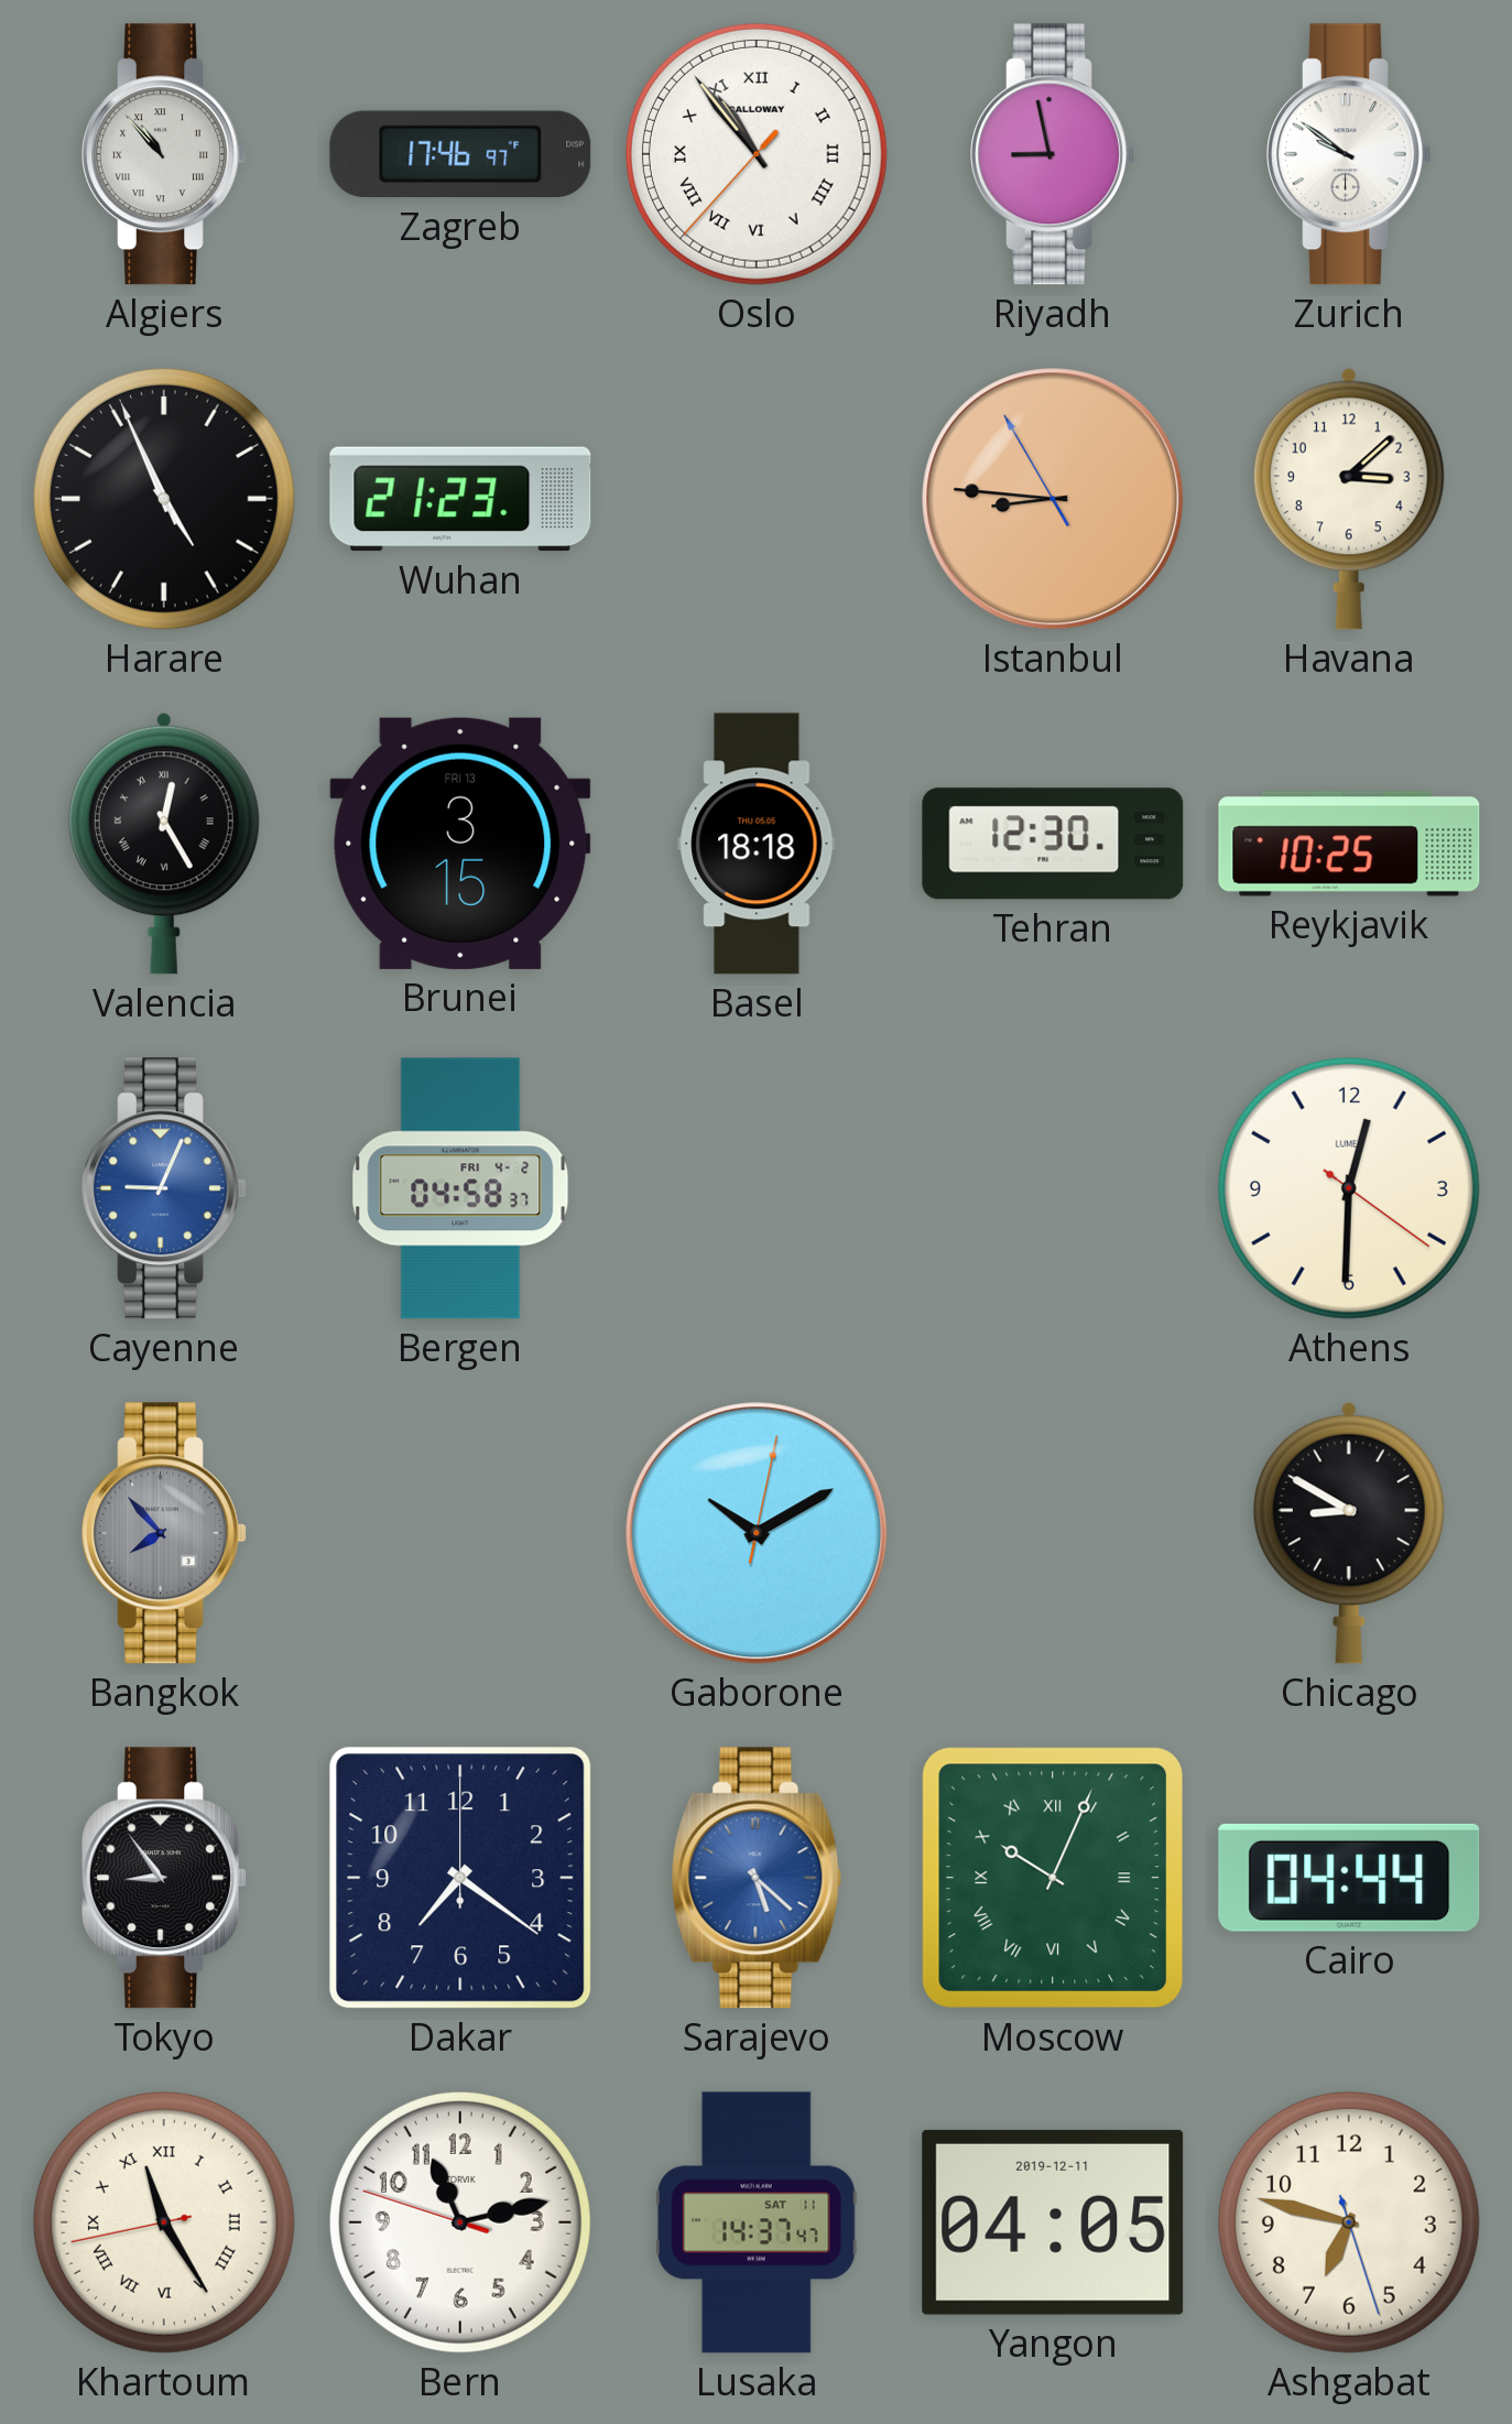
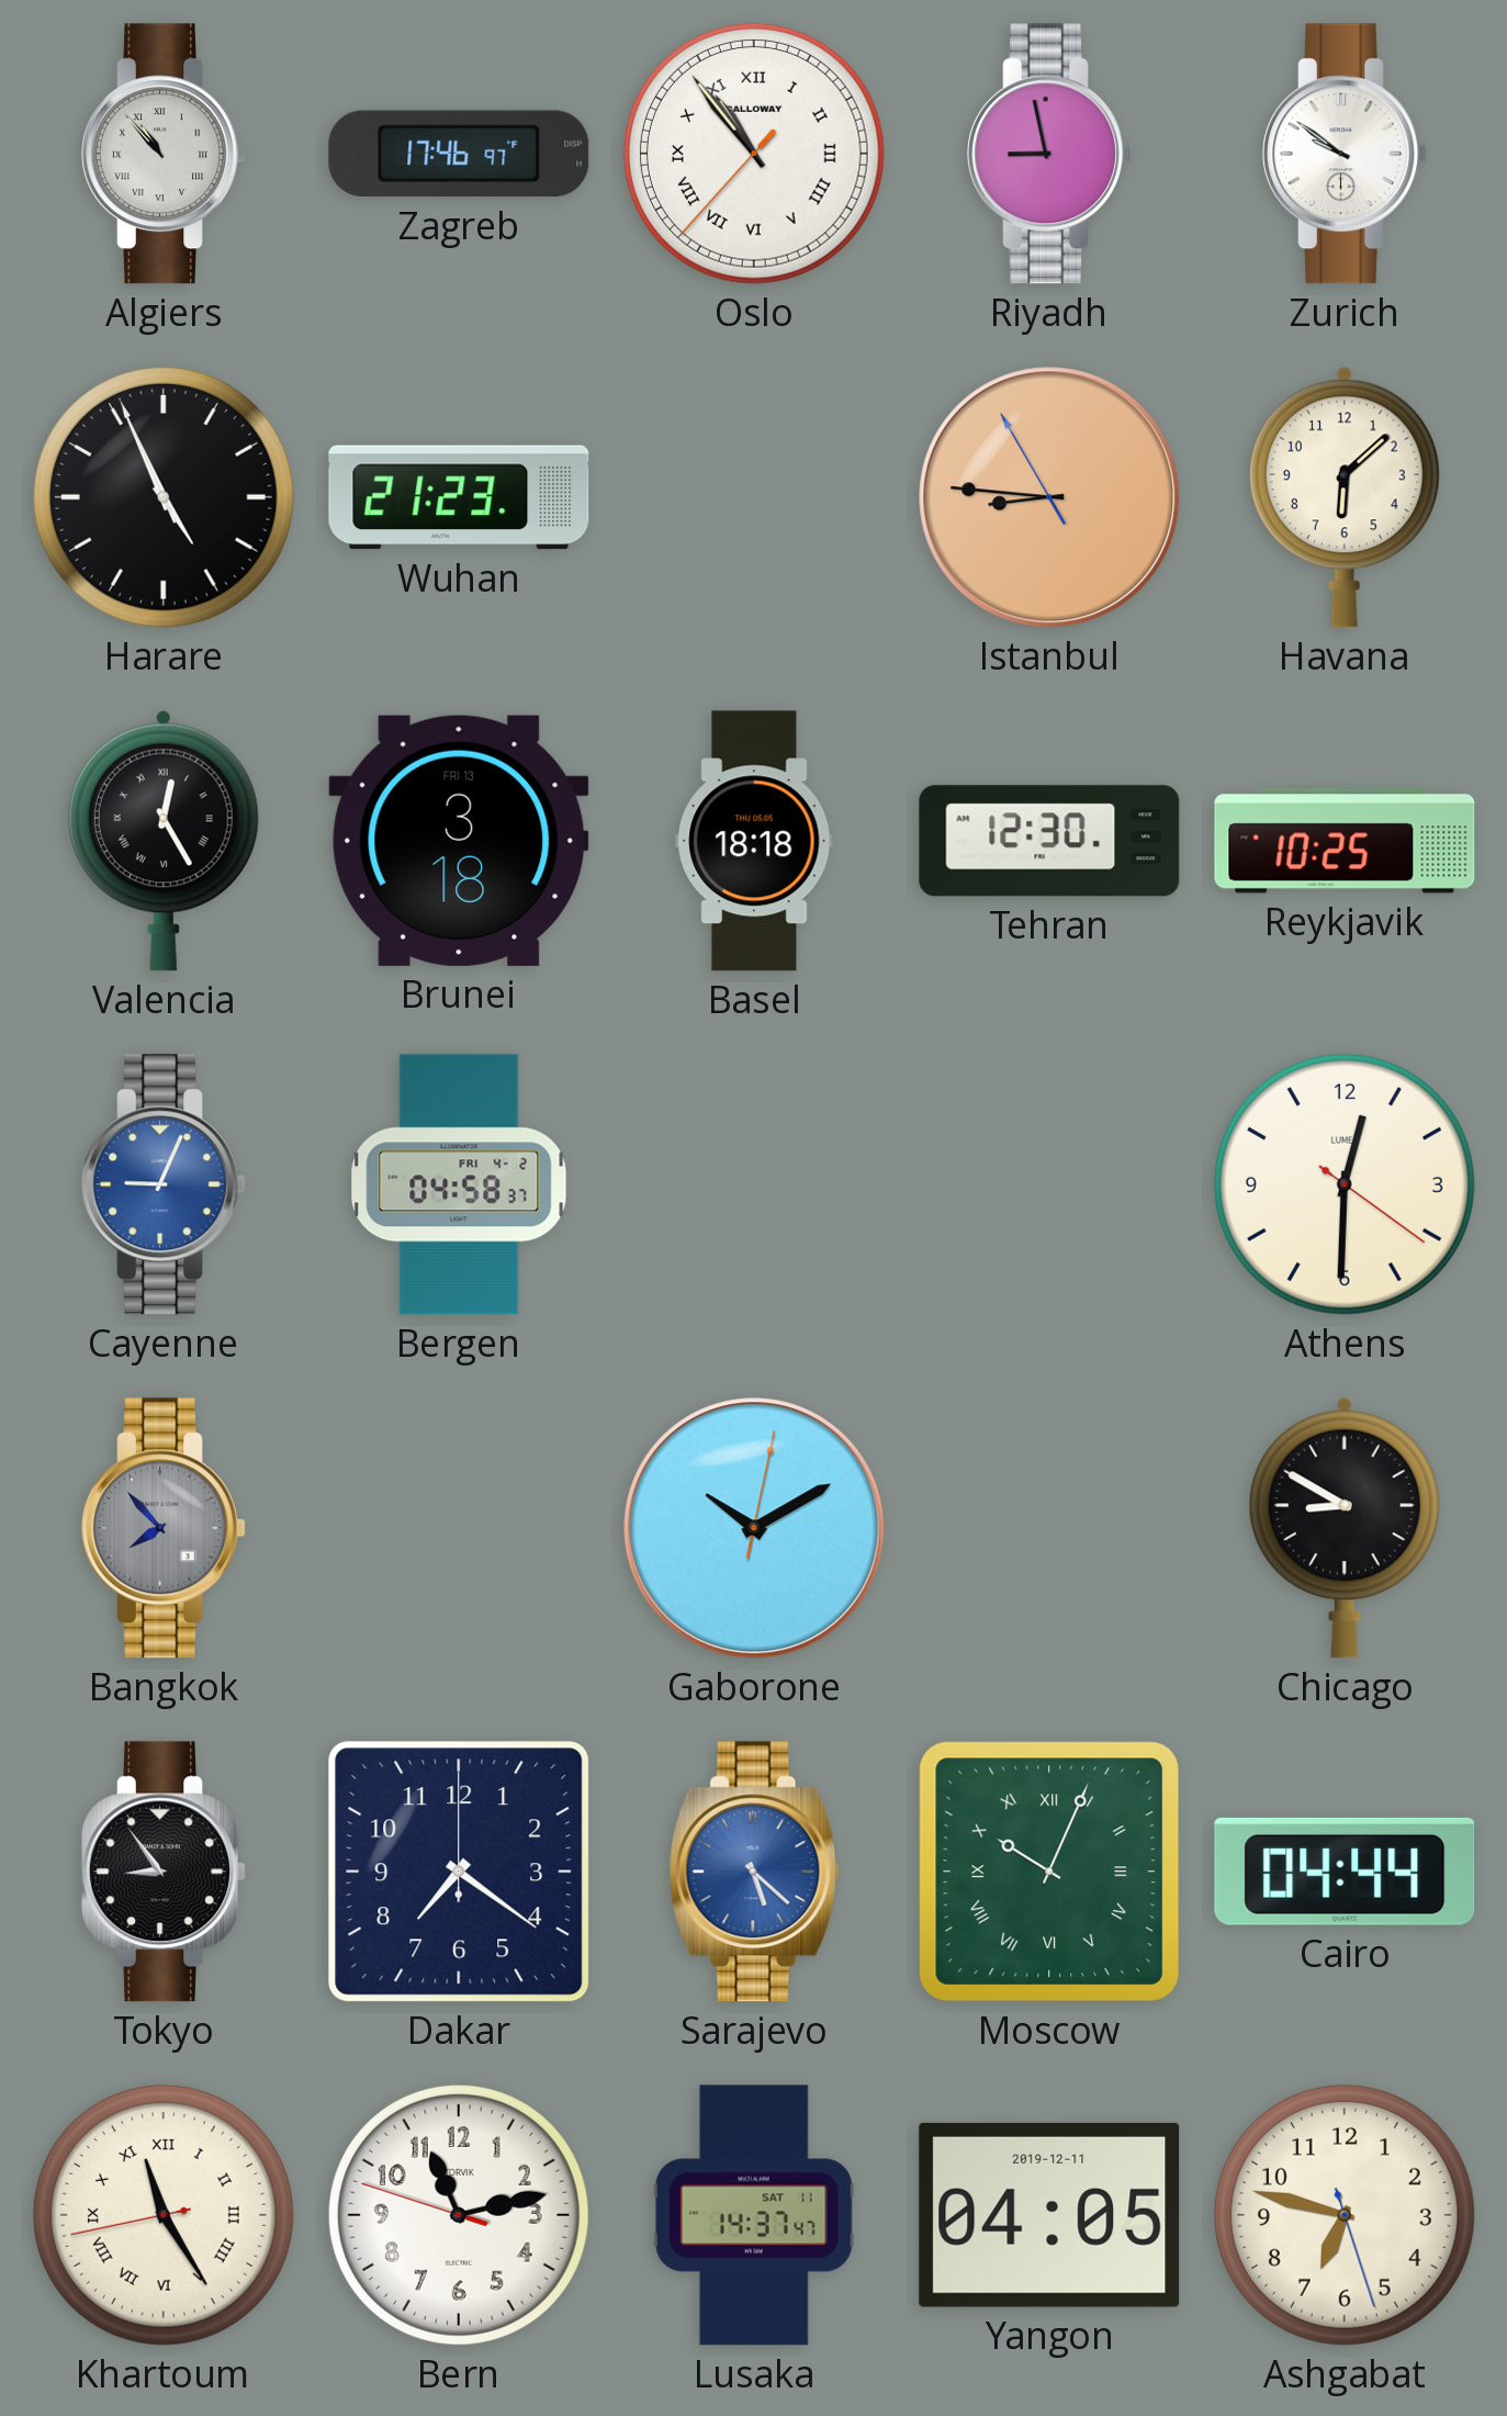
Havana: 3:08 -> 6:08
Brunei: 3:15 -> 3:18
